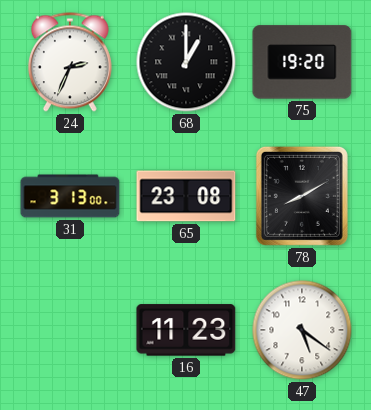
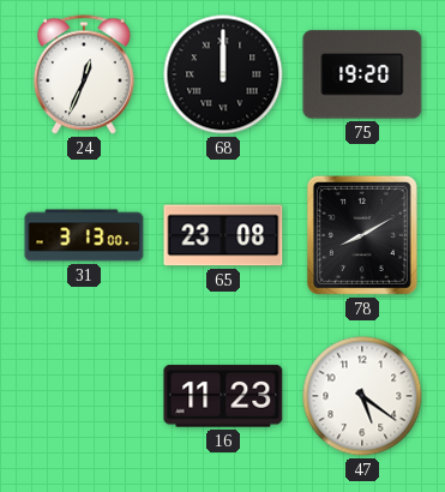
24: 2:34 -> 12:34
68: 1:00 -> 12:00
